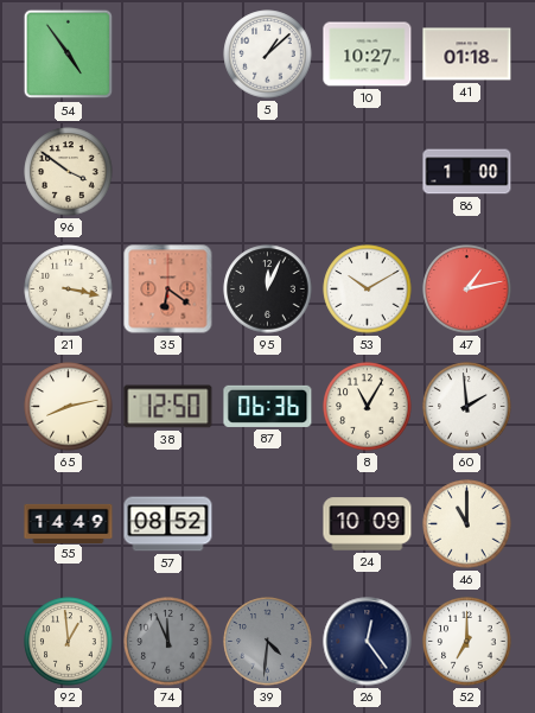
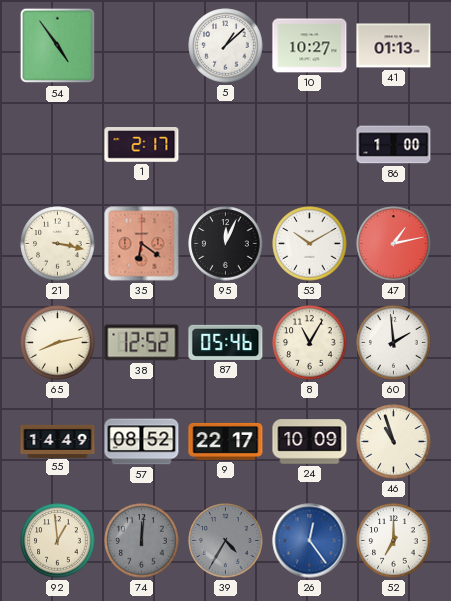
41: 01:18 -> 01:13
96: 3:51 -> none
1: none -> 2:17
38: 12:50 -> 12:52
87: 06:36 -> 05:46
9: none -> 22:17
46: 11:00 -> 10:57
74: 11:56 -> 12:01
39: 4:31 -> 4:35
26 dial: navy -> blue
